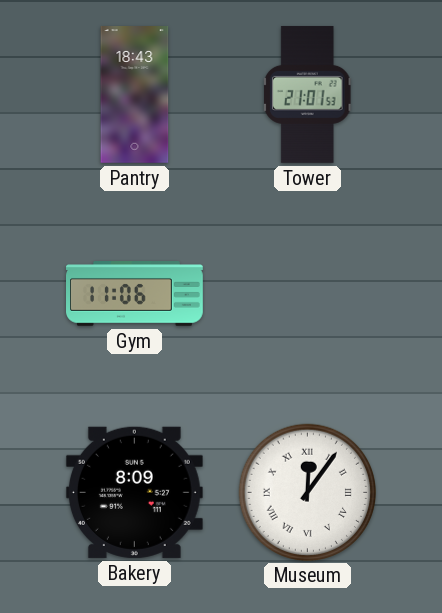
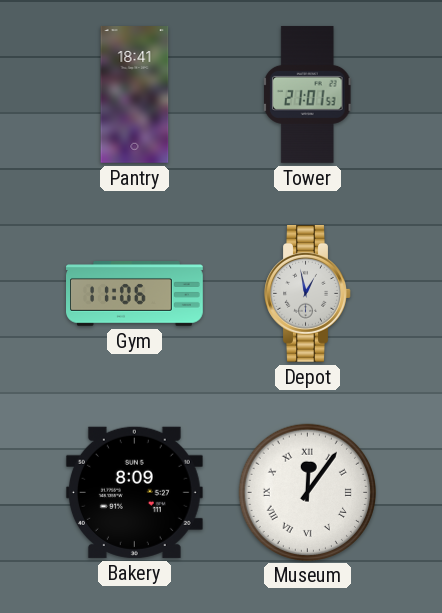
Pantry: 18:43 -> 18:41
Depot: none -> 12:58
